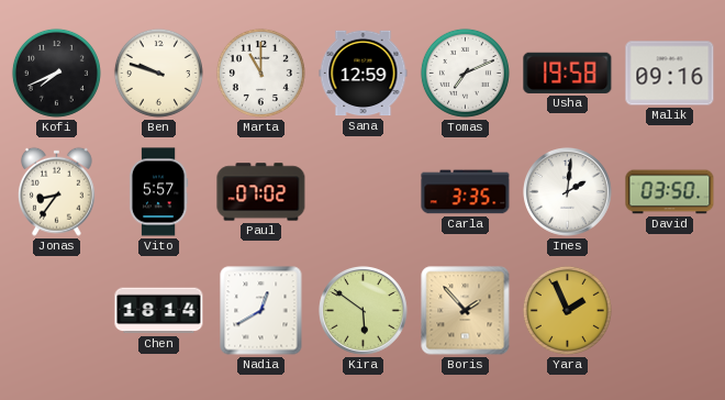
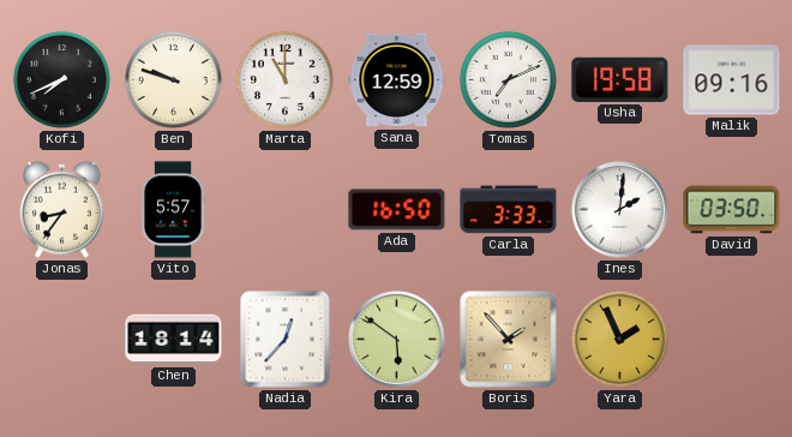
Paul: 07:02 -> none
Ada: none -> 16:50
Carla: 3:35 -> 3:33
Nadia: 12:40 -> 12:37
